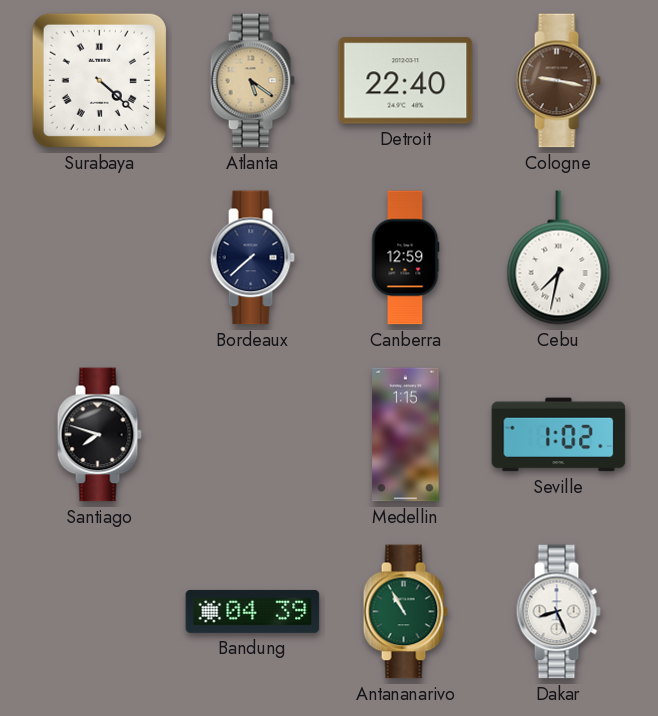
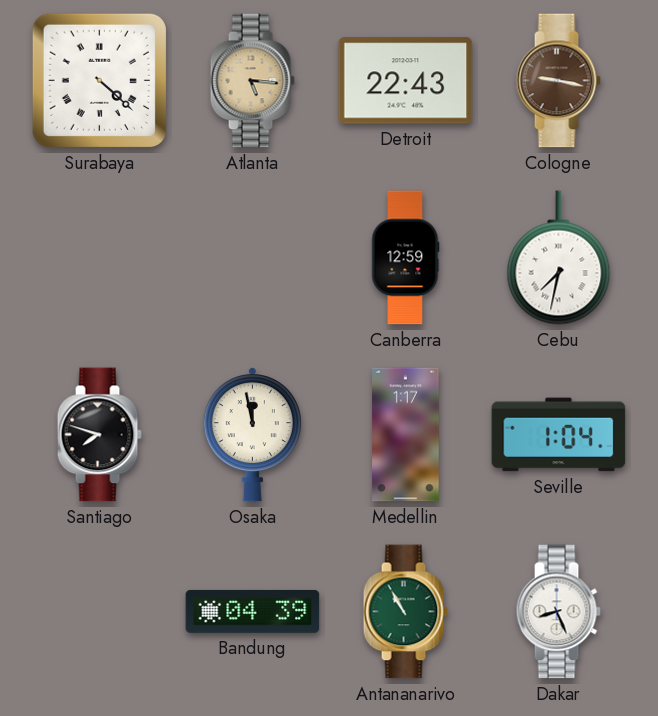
Atlanta: 5:21 -> 5:16
Detroit: 22:40 -> 22:43
Bordeaux: 7:38 -> none
Osaka: none -> 11:58
Medellin: 1:15 -> 1:17
Seville: 1:02 -> 1:04
